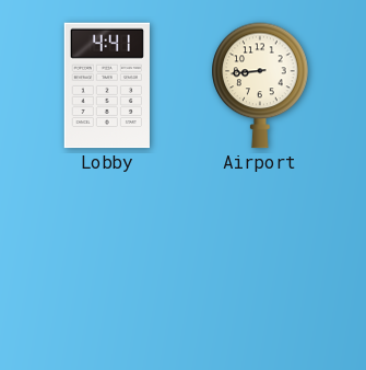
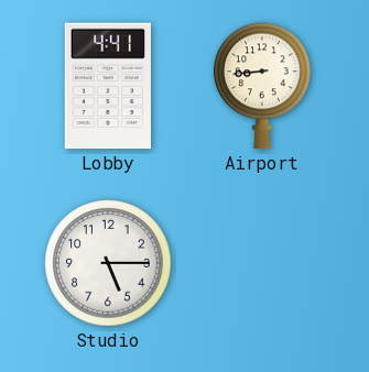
Studio: none -> 5:15
